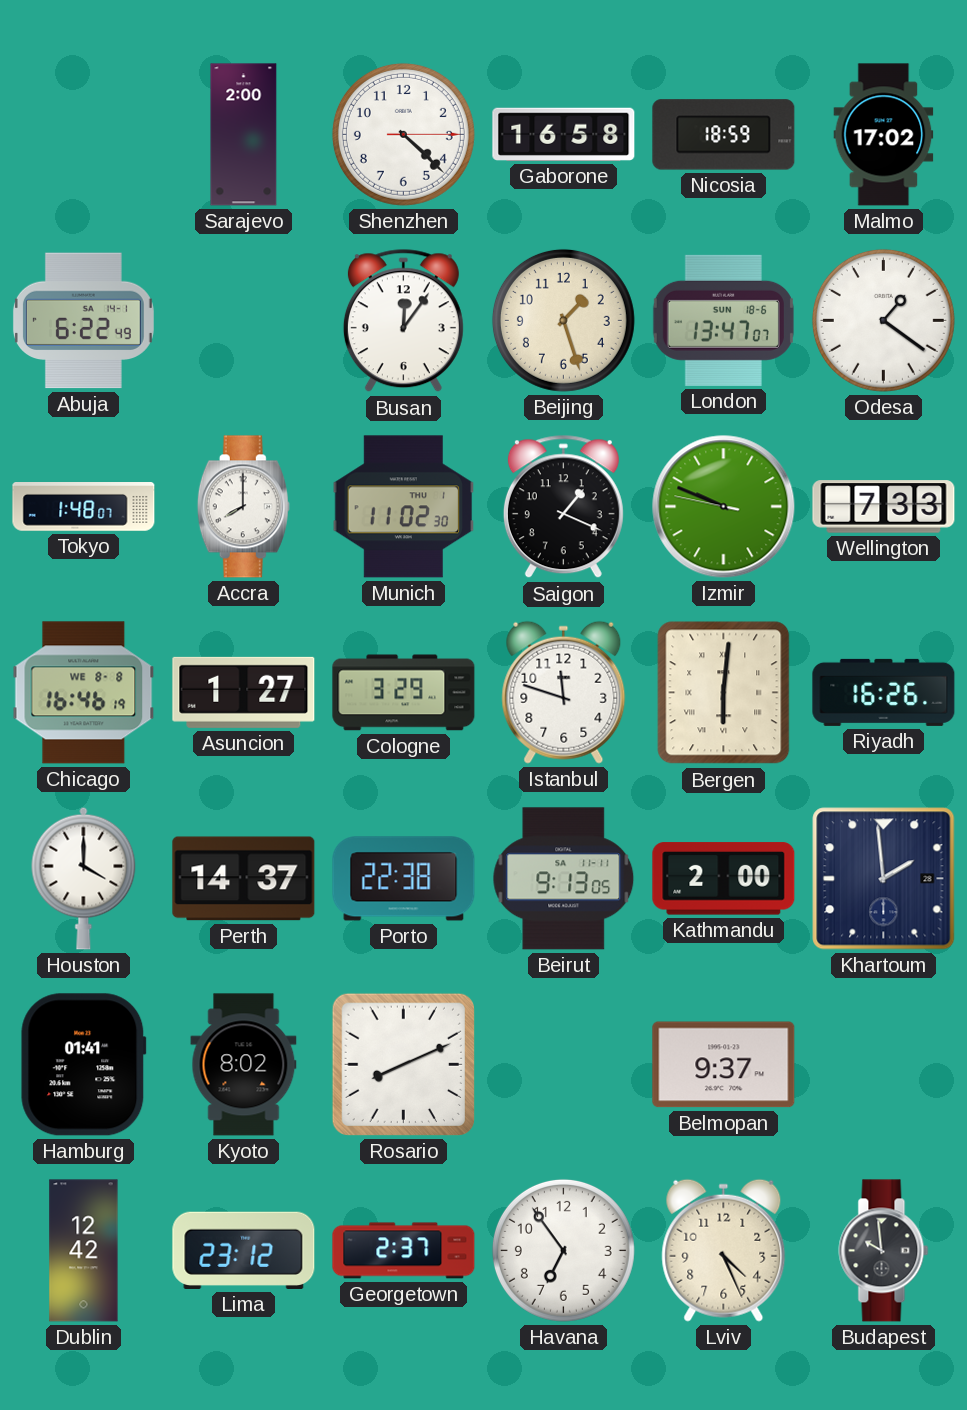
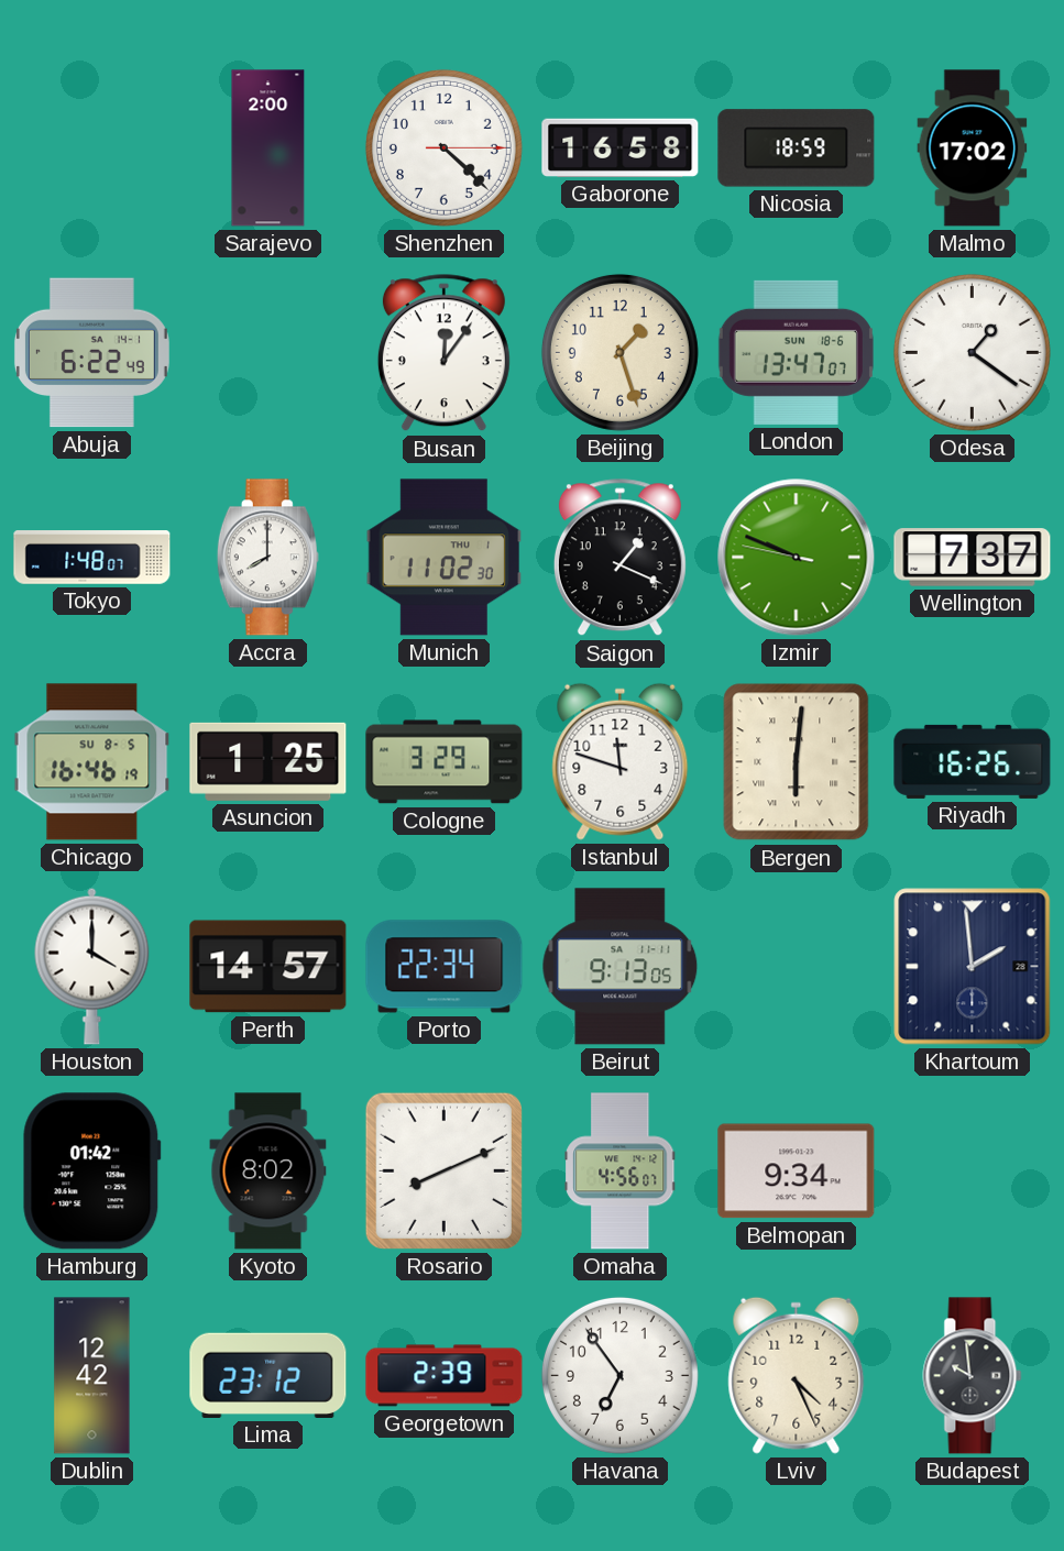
Wellington: 7:33 -> 7:37
Chicago date: WE 8-8 -> SU 8-5
Asuncion: 1:27 -> 1:25
Perth: 14:37 -> 14:57
Porto: 22:38 -> 22:34
Kathmandu: 2:00 -> none
Hamburg: 01:41 -> 01:42
Omaha: none -> 4:56
Belmopan: 9:37 -> 9:34
Georgetown: 2:37 -> 2:39
